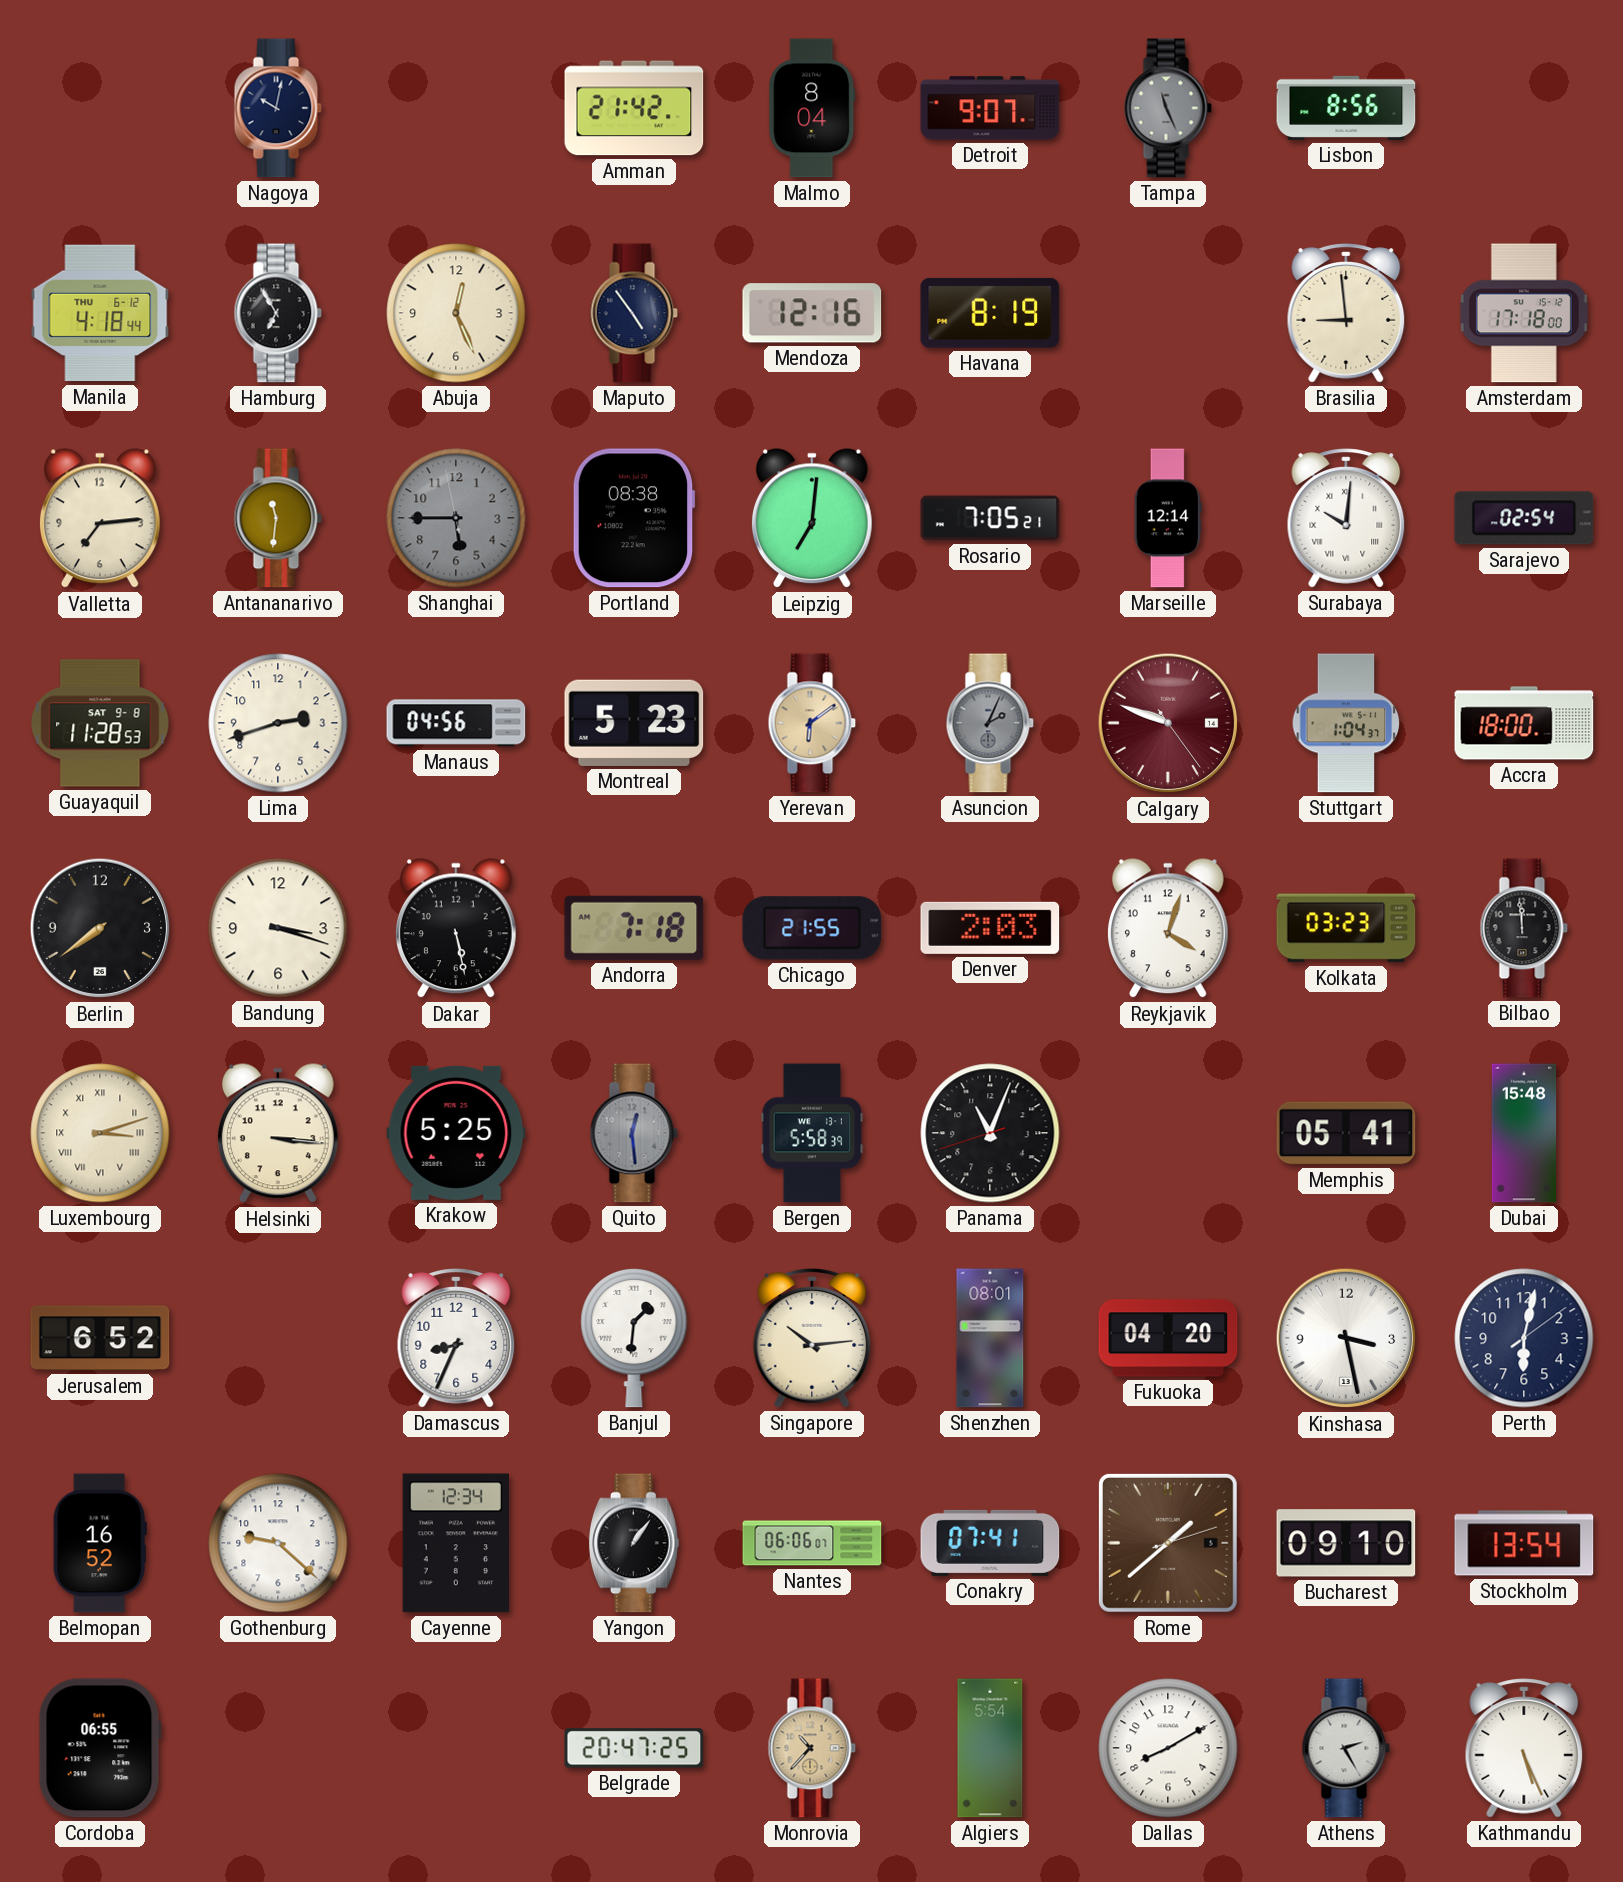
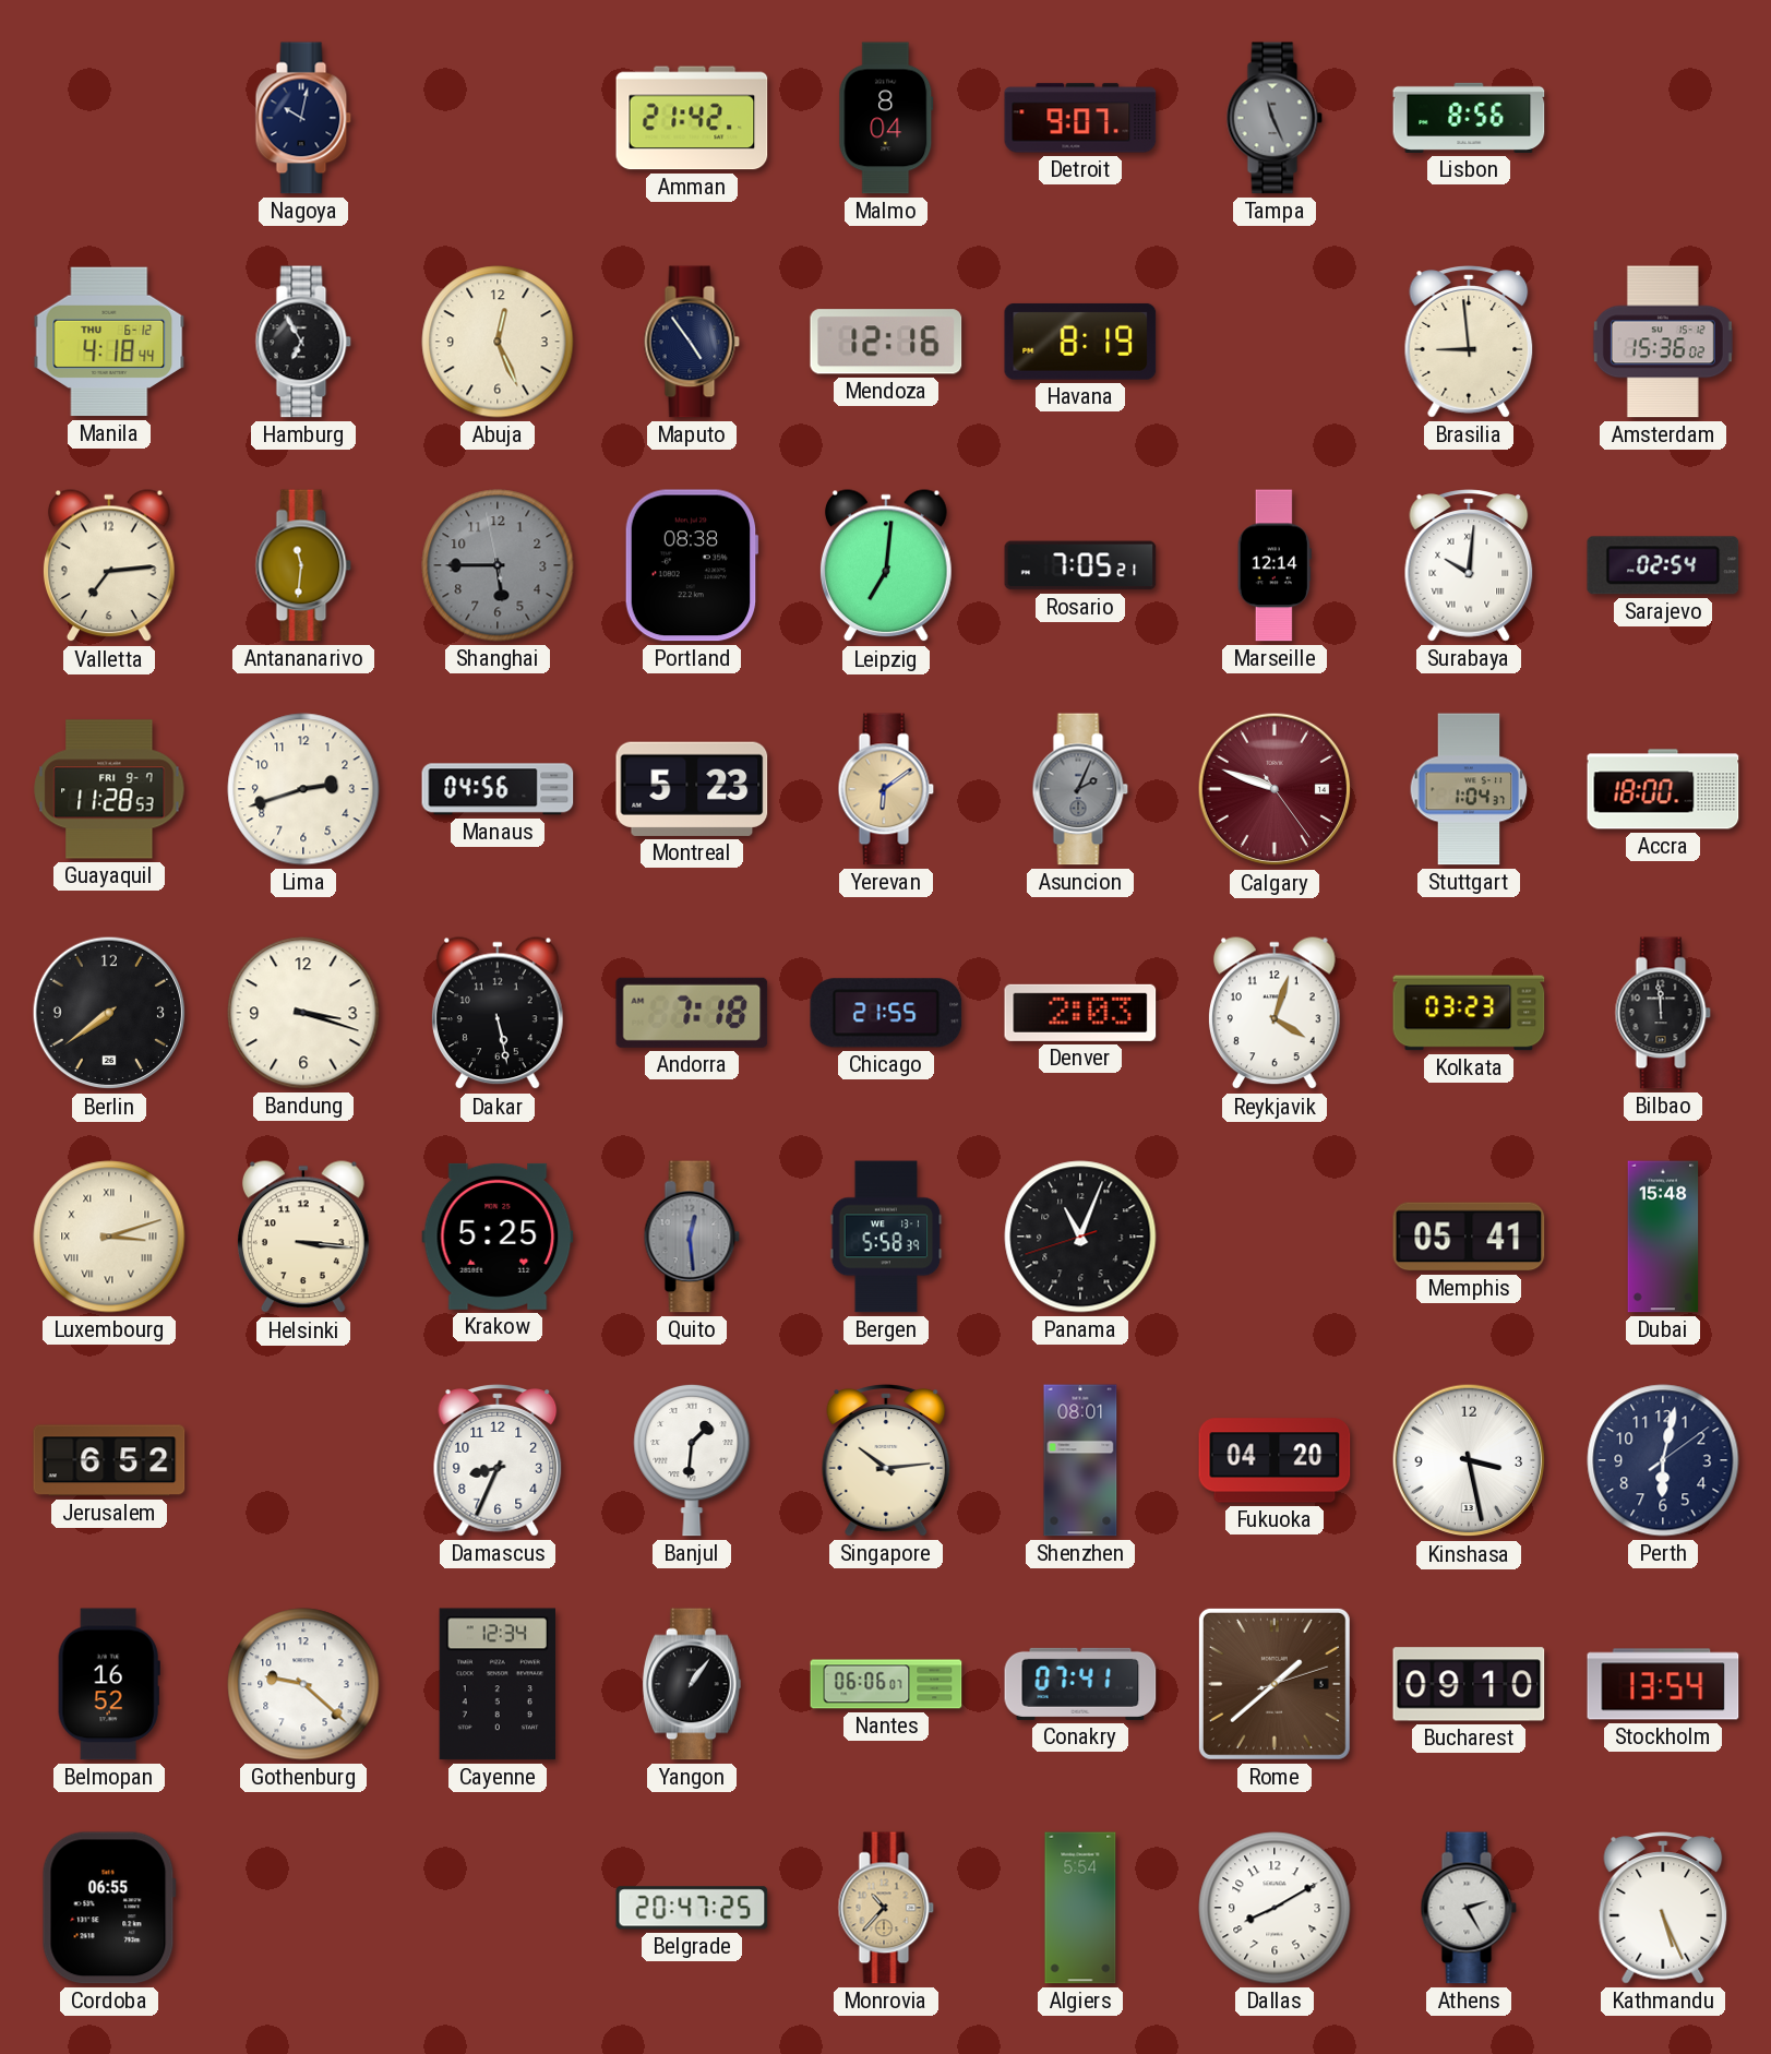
Amsterdam: 17:18 -> 15:36
Guayaquil date: SAT 9-8 -> FRI 9-7
